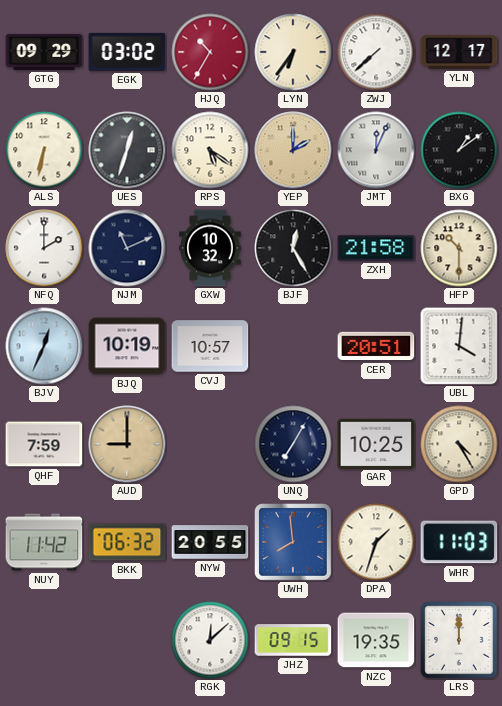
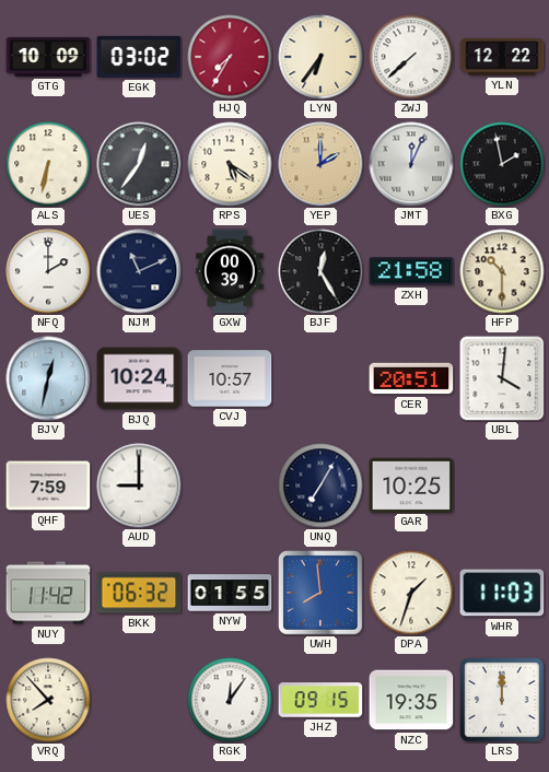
GTG: 09:29 -> 10:09
HJQ: 10:35 -> 7:35
YLN: 12:17 -> 12:22
UES: 12:33 -> 12:36
BXG: 1:09 -> 1:58
GXW: 10:32 -> 00:39
BJV: 12:34 -> 12:32
BJQ: 10:19 -> 10:24
AUD dial: champagne -> white
GPD: 4:25 -> none
NYW: 20:55 -> 01:55
VRQ: none -> 7:53
RGK: 12:08 -> 12:06
